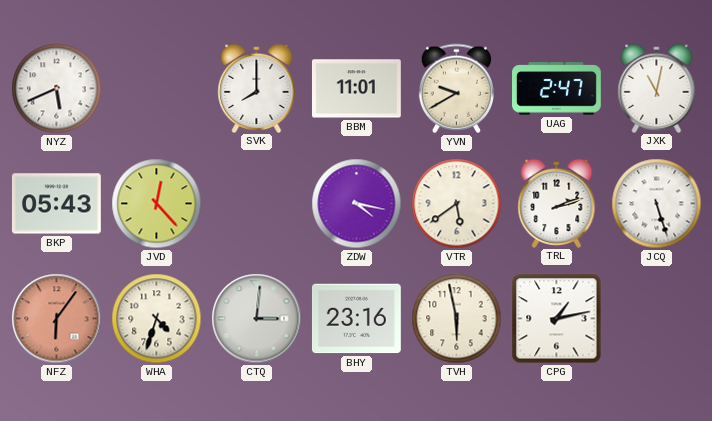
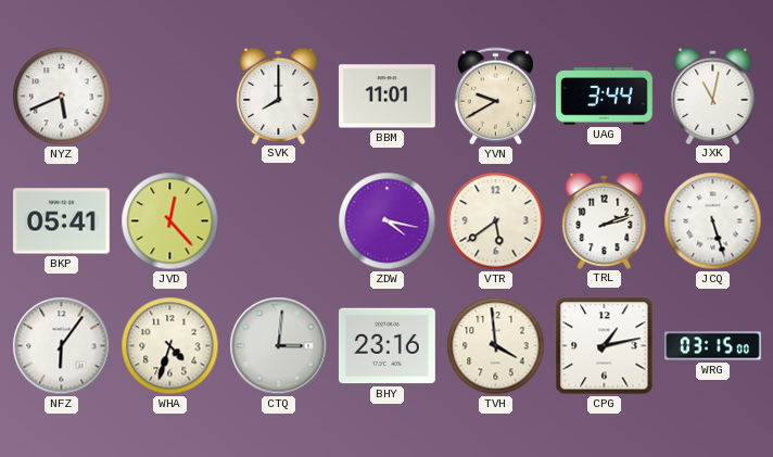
UAG: 2:47 -> 3:44
BKP: 05:43 -> 05:41
NFZ dial: salmon -> white
TVH: 5:58 -> 3:59
WRG: none -> 03:15
